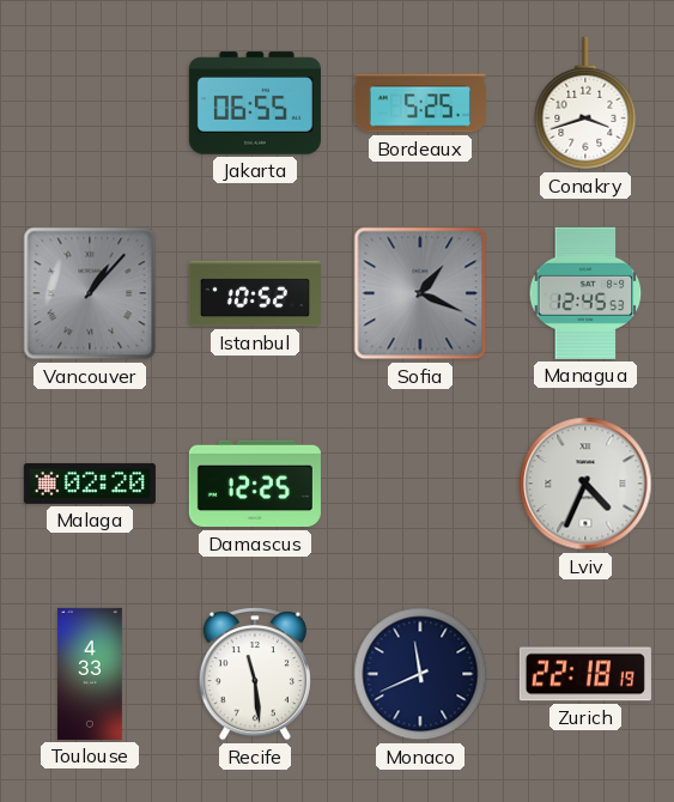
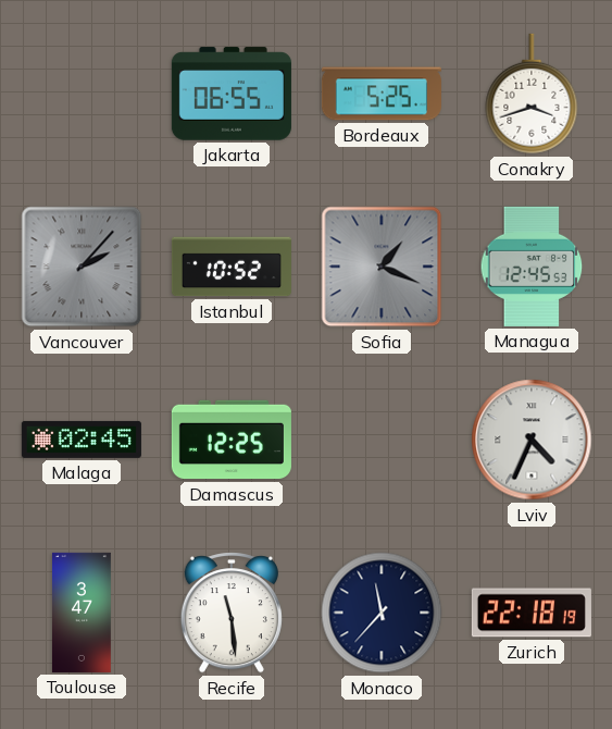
Vancouver: 1:07 -> 2:07
Malaga: 02:20 -> 02:45
Toulouse: 4:33 -> 3:47
Monaco: 11:41 -> 11:37
